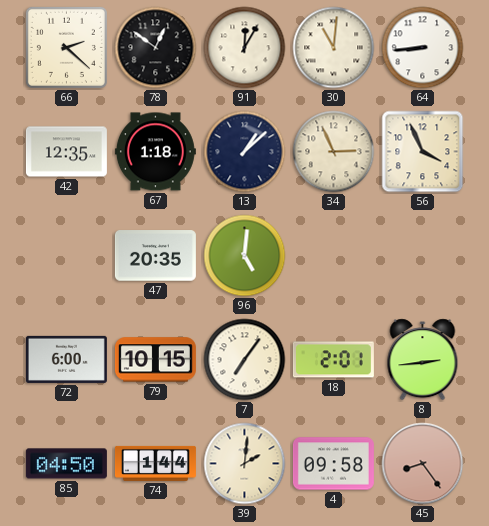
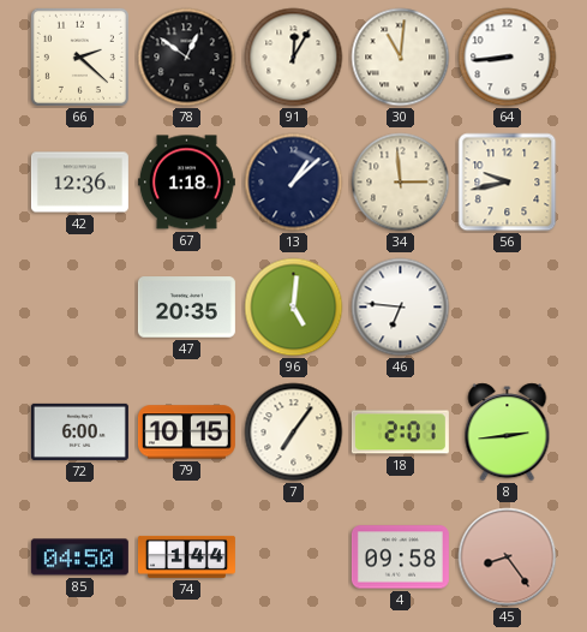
42: 12:35 -> 12:36
34: 2:56 -> 2:59
56: 3:56 -> 9:43
46: none -> 6:46
39: 2:01 -> none
